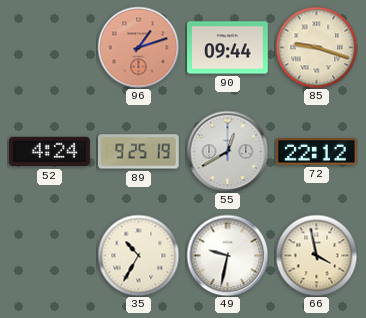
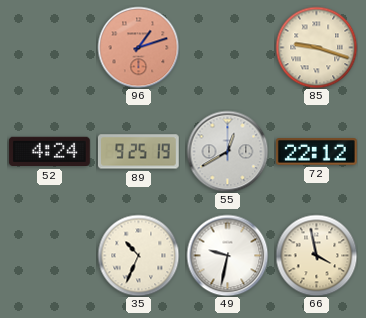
90: 09:44 -> none
35: 10:35 -> 10:34
